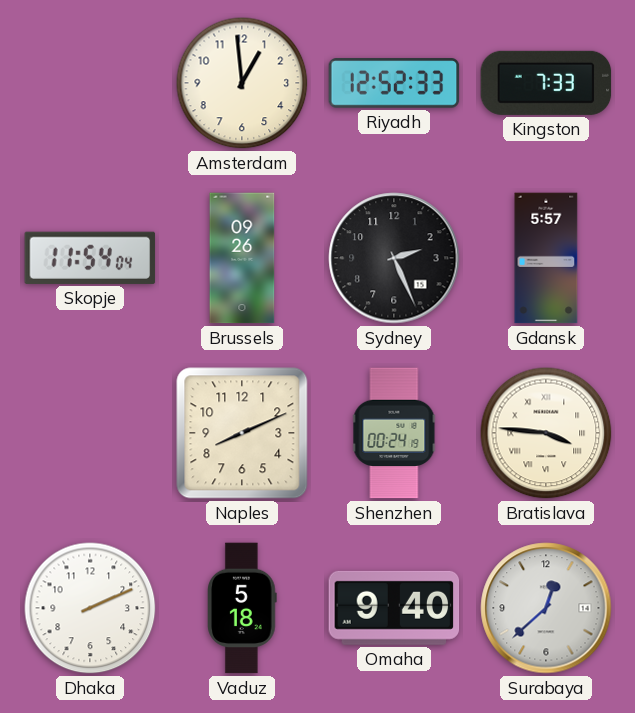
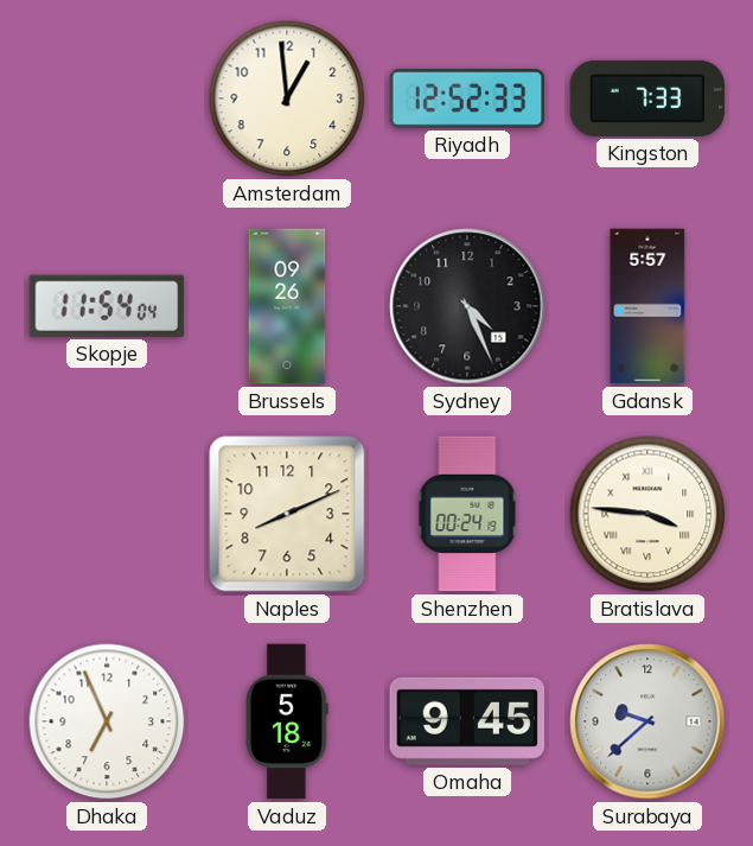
Sydney: 2:26 -> 4:26
Dhaka: 2:11 -> 6:56
Omaha: 9:40 -> 9:45
Surabaya: 12:38 -> 9:38
